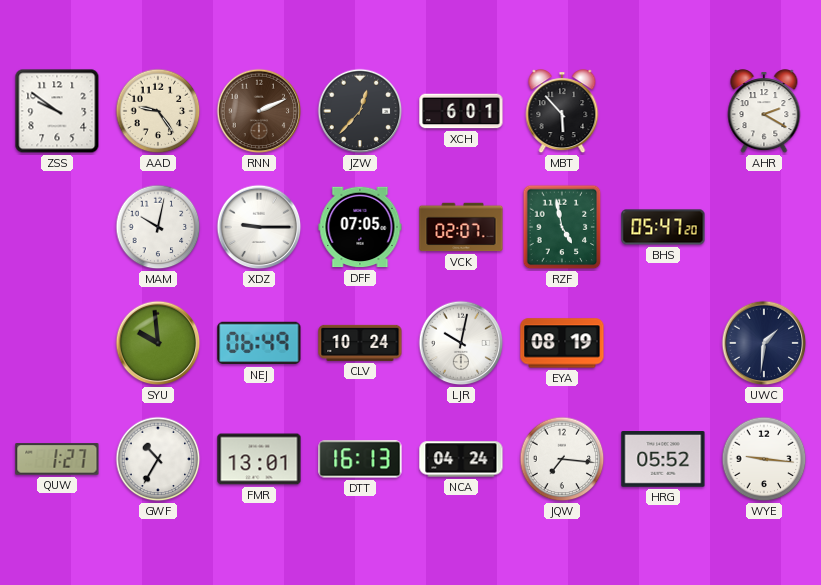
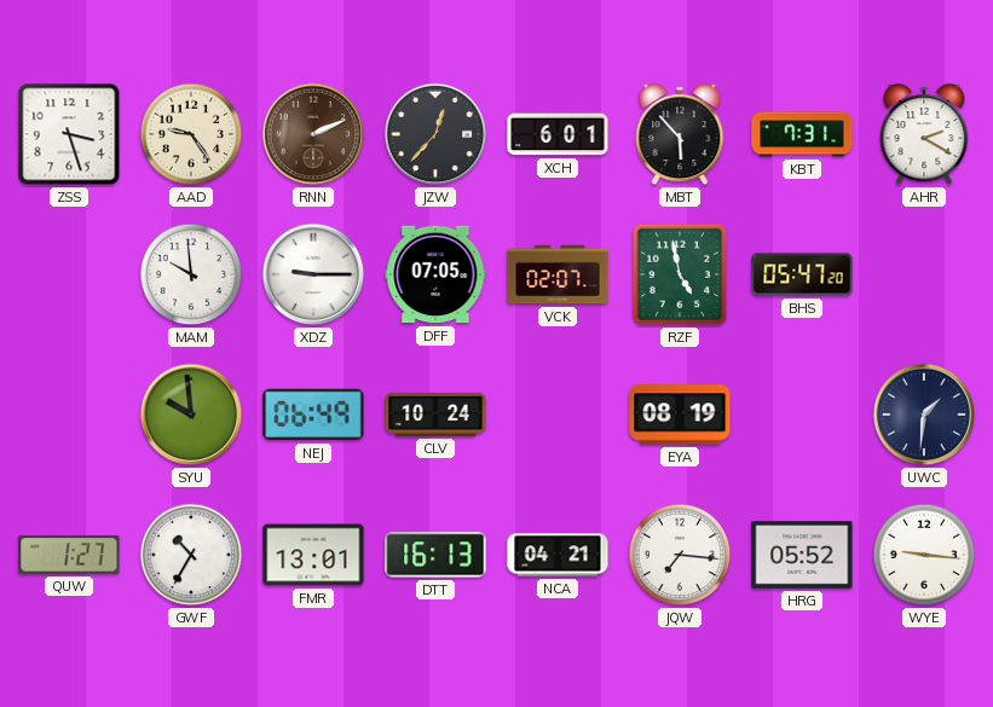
ZSS: 9:51 -> 3:27
KBT: none -> 7:31
MAM: 10:02 -> 9:59
LJR: 10:02 -> none
NCA: 04:24 -> 04:21
